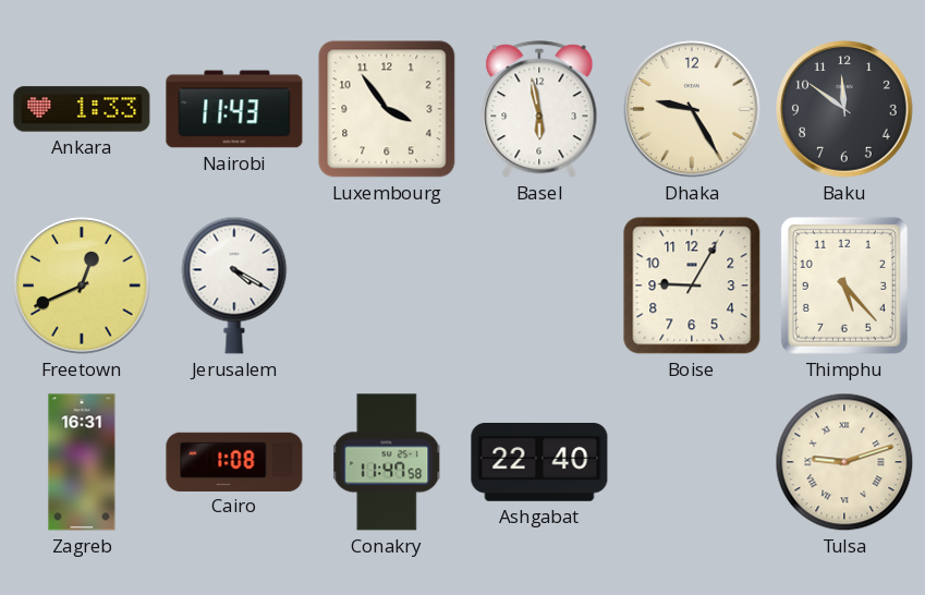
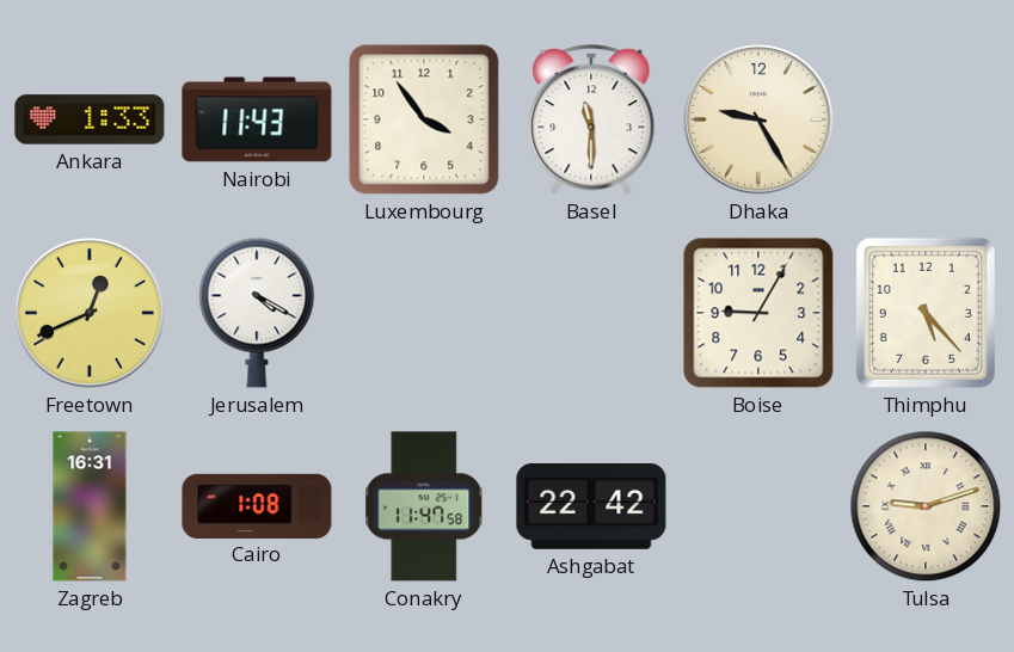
Basel: 5:58 -> 11:30
Baku: 11:51 -> none
Ashgabat: 22:40 -> 22:42
